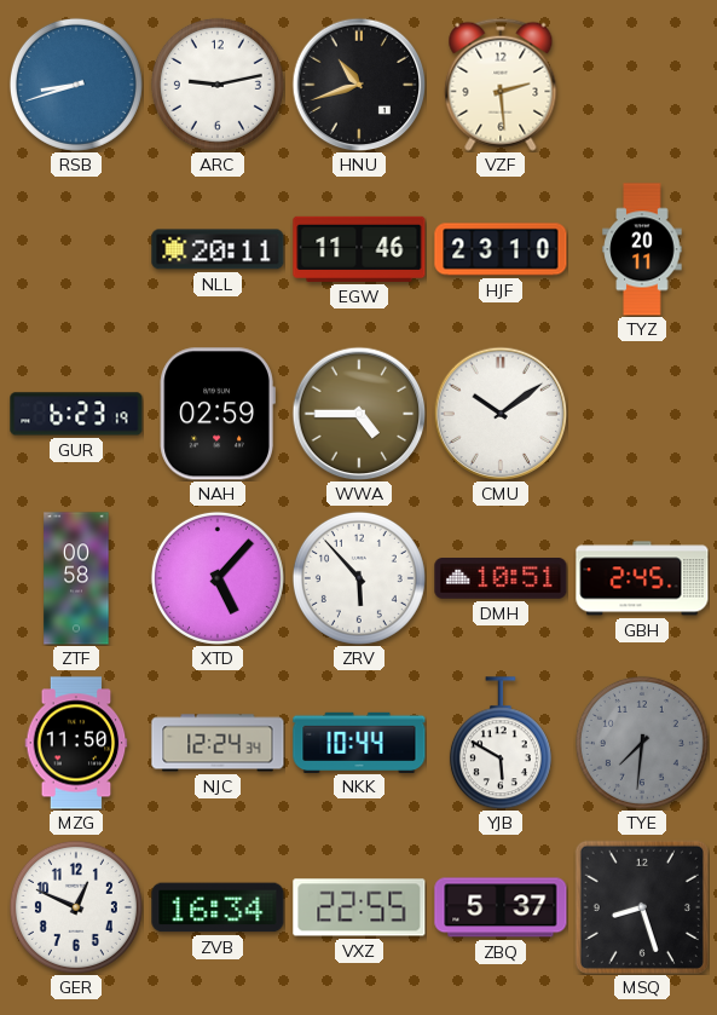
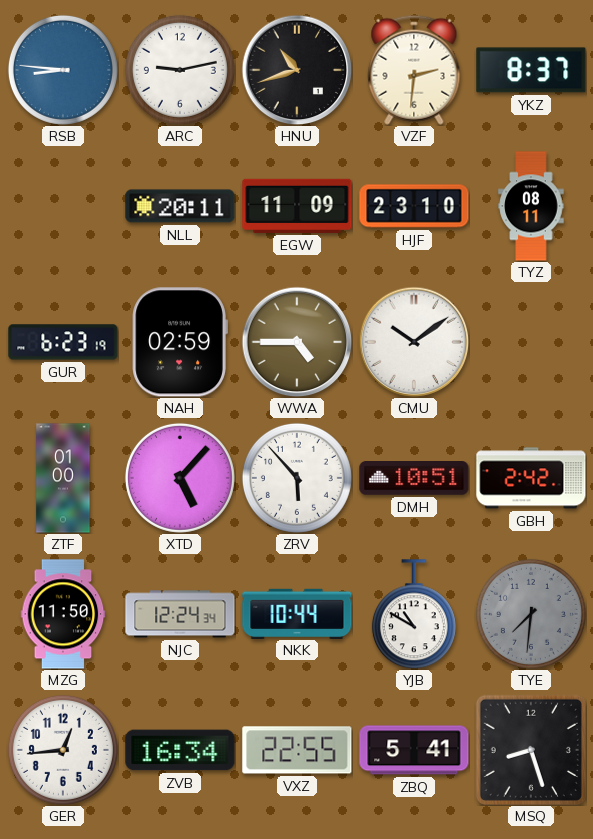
RSB: 8:42 -> 8:46
VZF: 2:29 -> 2:31
YKZ: none -> 8:37
EGW: 11:46 -> 11:09
TYZ: 20:11 -> 08:11
ZTF: 00:58 -> 01:00
GBH: 2:45 -> 2:42
YJB: 5:50 -> 10:50
GER: 12:49 -> 12:44
ZBQ: 5:37 -> 5:41
